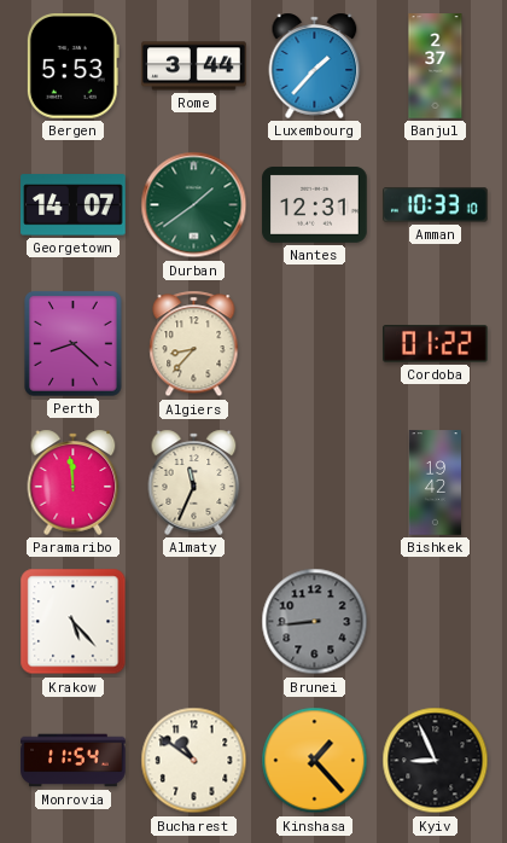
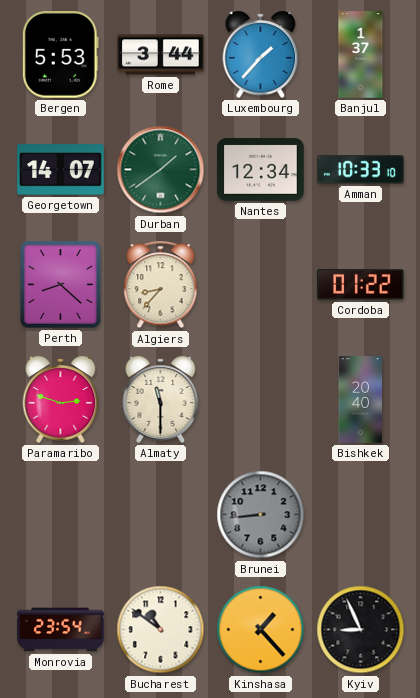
Banjul: 2:37 -> 1:37
Nantes: 12:31 -> 12:34
Paramaribo: 11:59 -> 2:48
Almaty: 11:34 -> 11:30
Bishkek: 19:42 -> 20:40
Krakow: 5:23 -> none
Monrovia: 11:54 -> 23:54
